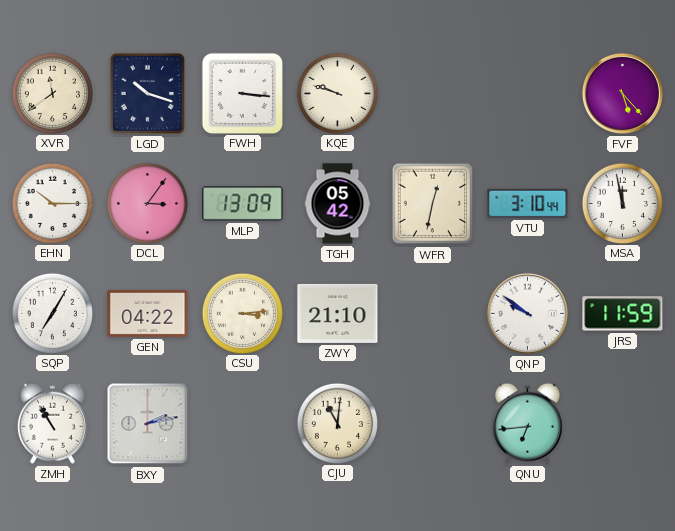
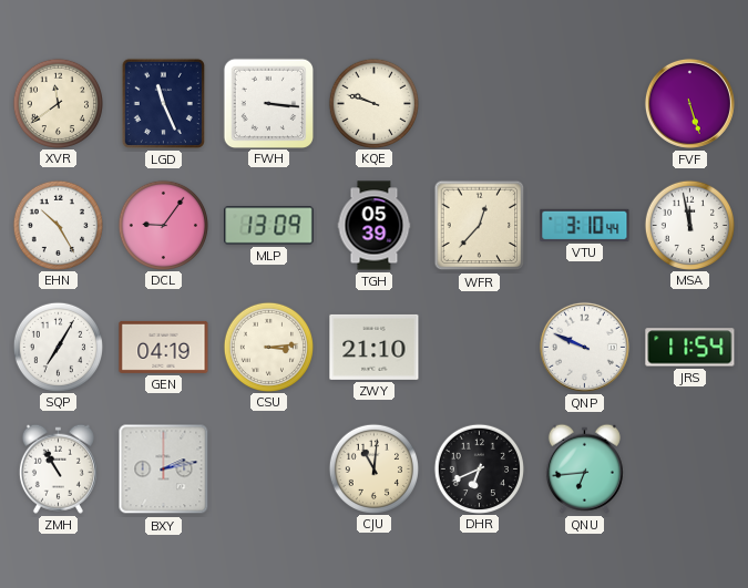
LGD: 10:18 -> 11:26
FVF: 5:23 -> 5:27
EHN: 10:15 -> 10:25
DCL: 3:06 -> 9:06
TGH: 05:42 -> 05:39
WFR: 12:32 -> 12:37
GEN: 04:22 -> 04:19
QNP: 9:51 -> 9:49
JRS: 11:59 -> 11:54
DHR: none -> 6:41
